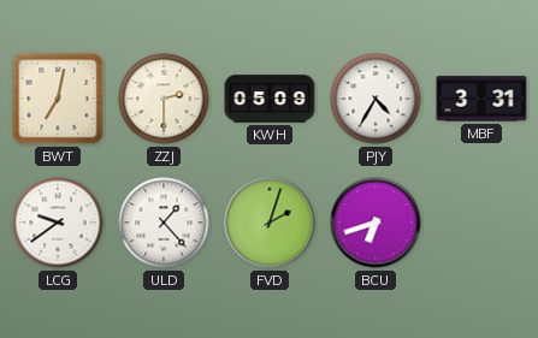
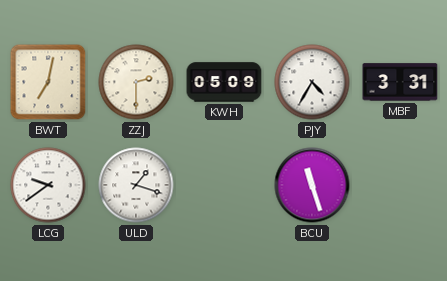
ULD: 1:23 -> 1:18
FVD: 2:03 -> none
BCU: 6:42 -> 11:27
